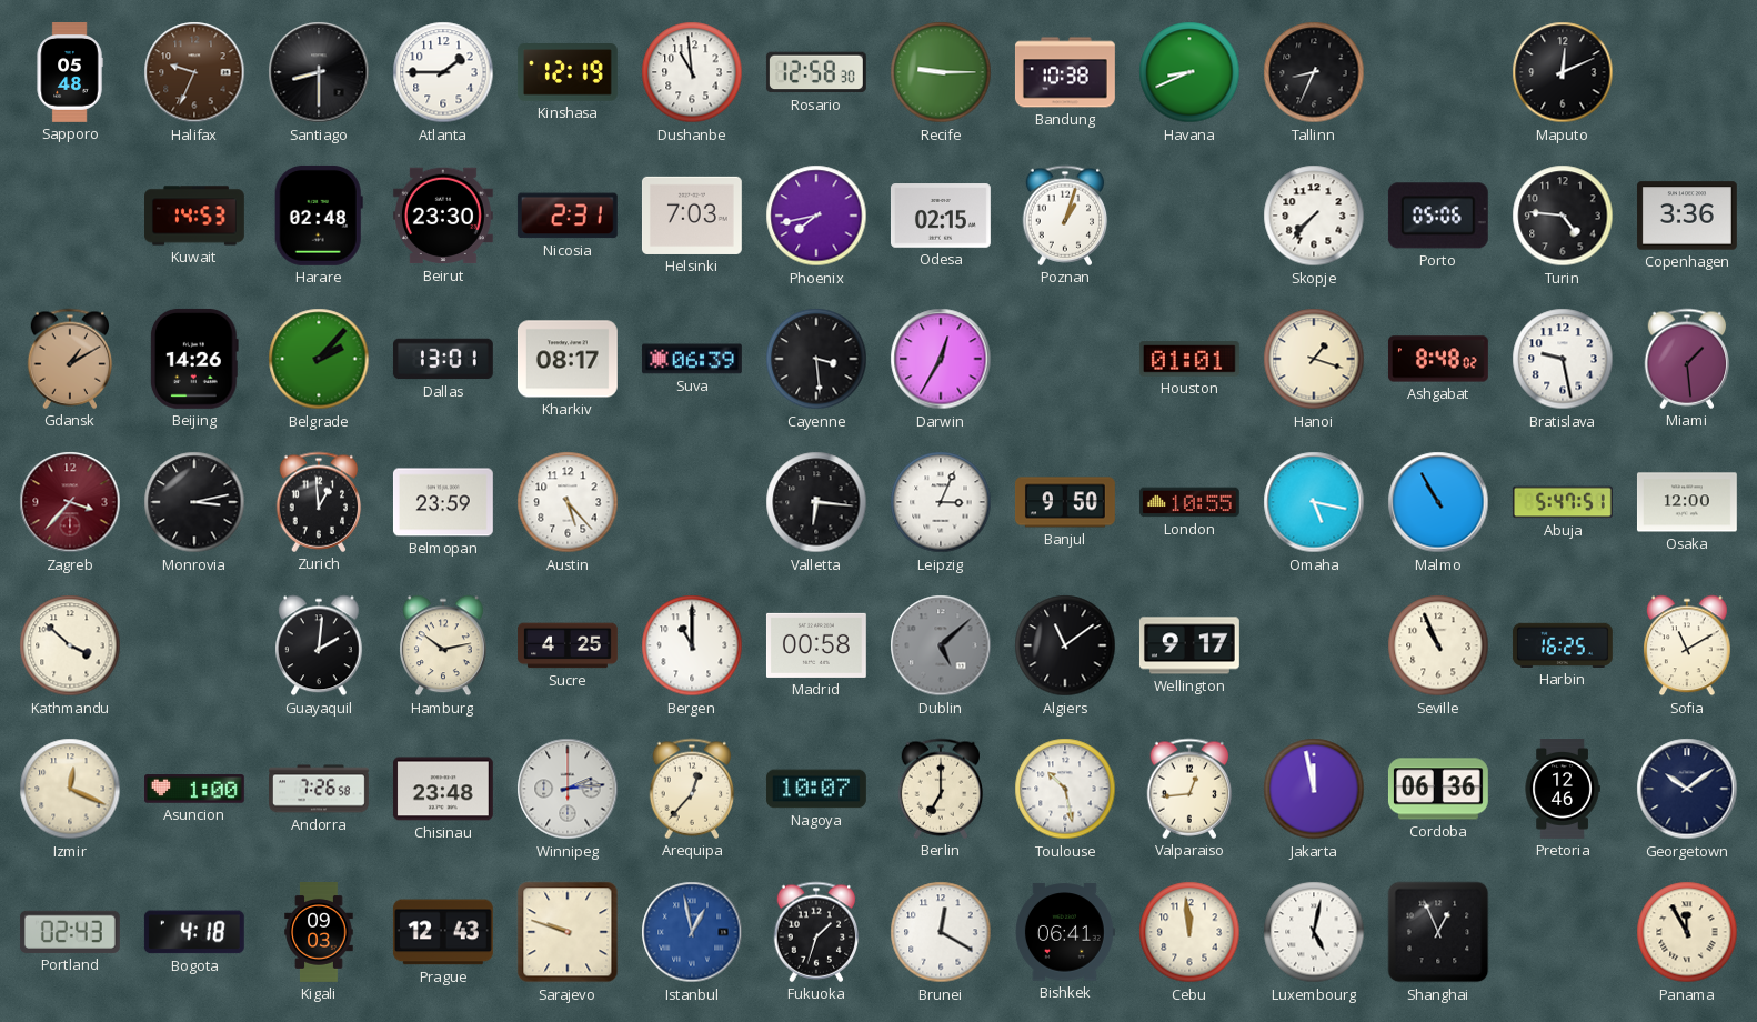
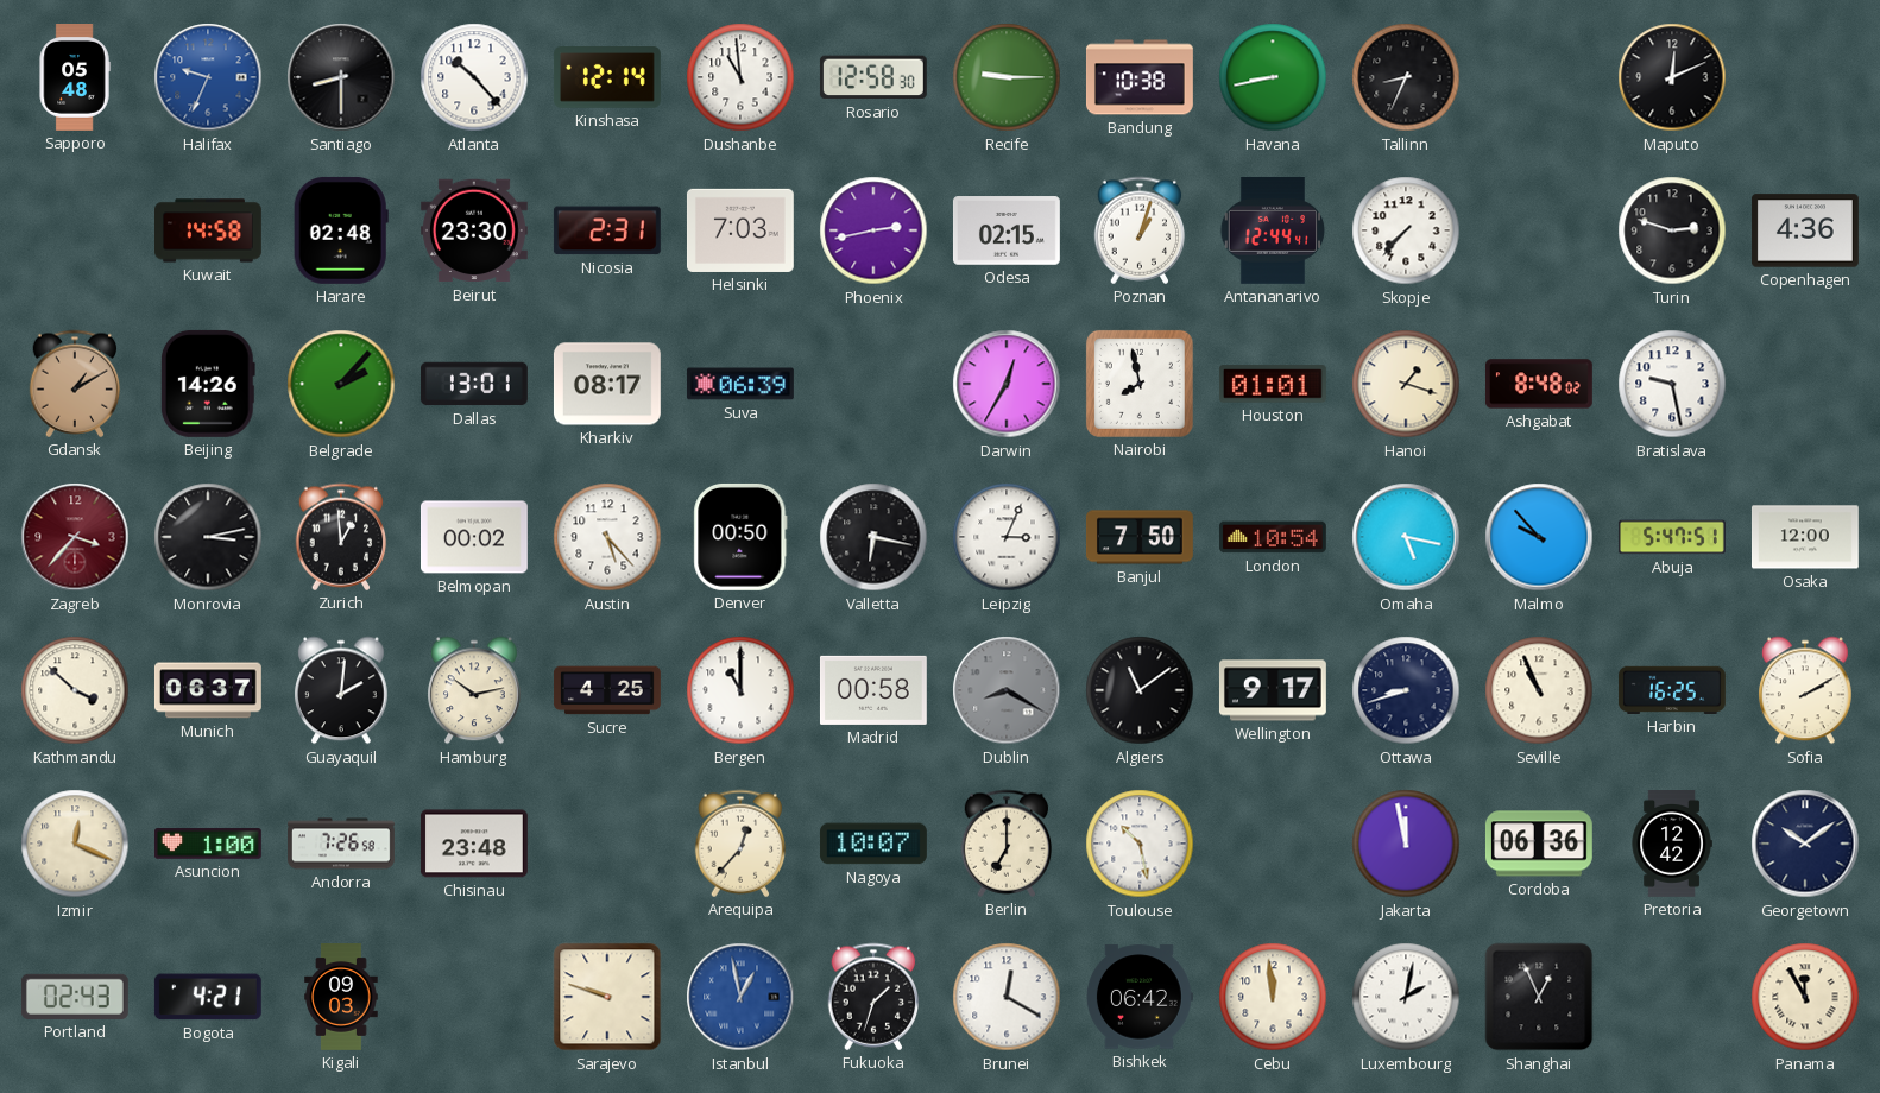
Halifax dial: brown -> blue
Atlanta: 1:45 -> 10:23
Kinshasa: 12:19 -> 12:14
Havana: 8:41 -> 8:43
Kuwait: 14:53 -> 14:58
Phoenix: 7:43 -> 2:43
Antananarivo: none -> 12:44
Porto: 05:06 -> none
Turin: 4:46 -> 2:48
Copenhagen: 3:36 -> 4:36
Cayenne: 3:29 -> none
Nairobi: none -> 7:58
Miami: 1:29 -> none
Belmopan: 23:59 -> 00:02
Denver: none -> 00:50
Valletta: 6:16 -> 6:17
Banjul: 9:50 -> 7:50
London: 10:55 -> 10:54
Malmo: 10:55 -> 9:53
Munich: none -> 06:37
Dublin: 5:08 -> 8:20
Ottawa: none -> 8:42
Sofia: 11:10 -> 2:10
Winnipeg: 2:14 -> none
Valparaiso: 12:44 -> none
Pretoria: 12:46 -> 12:42
Bogota: 4:18 -> 4:21
Prague: 12:43 -> none
Bishkek: 06:41 -> 06:42
Luxembourg: 5:02 -> 2:02
